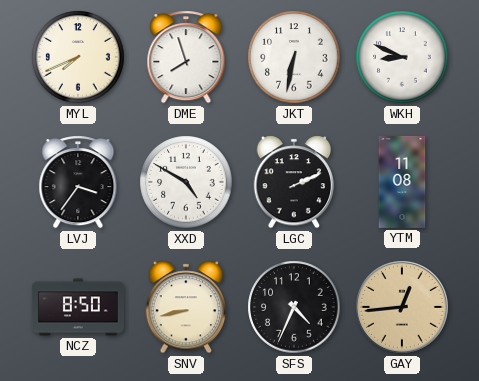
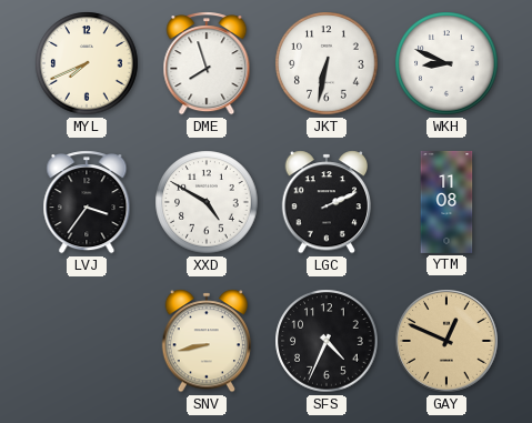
NCZ: 8:50 -> none
GAY: 12:44 -> 12:49
